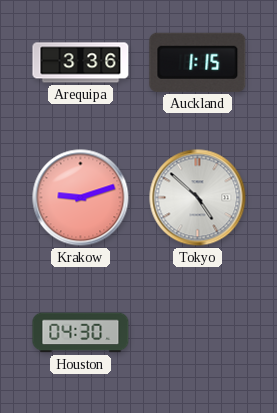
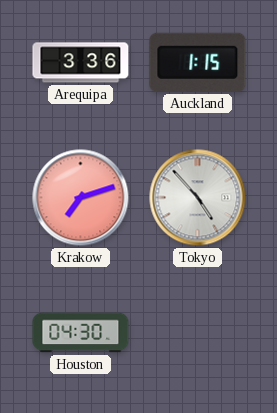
Krakow: 9:12 -> 7:12
Tokyo: 4:52 -> 4:53
